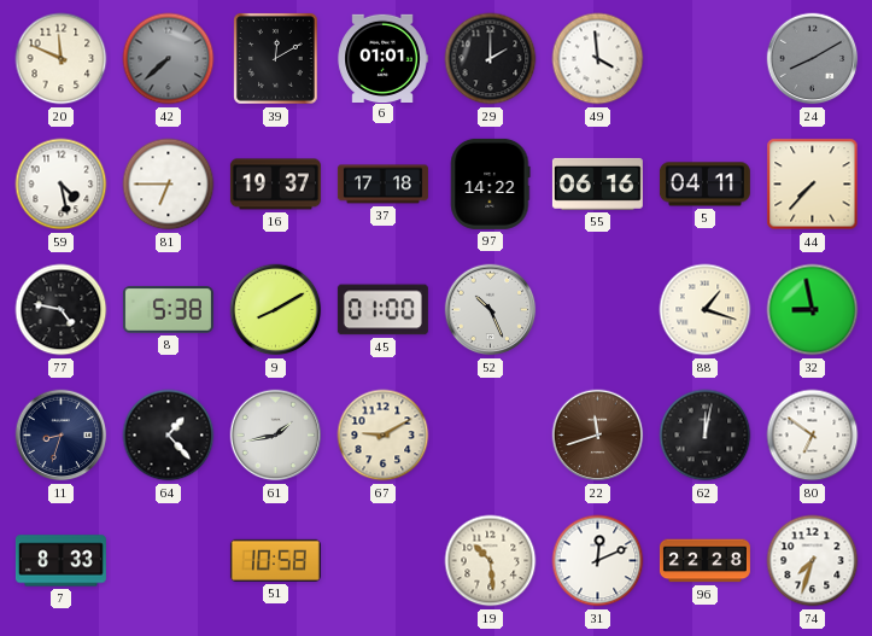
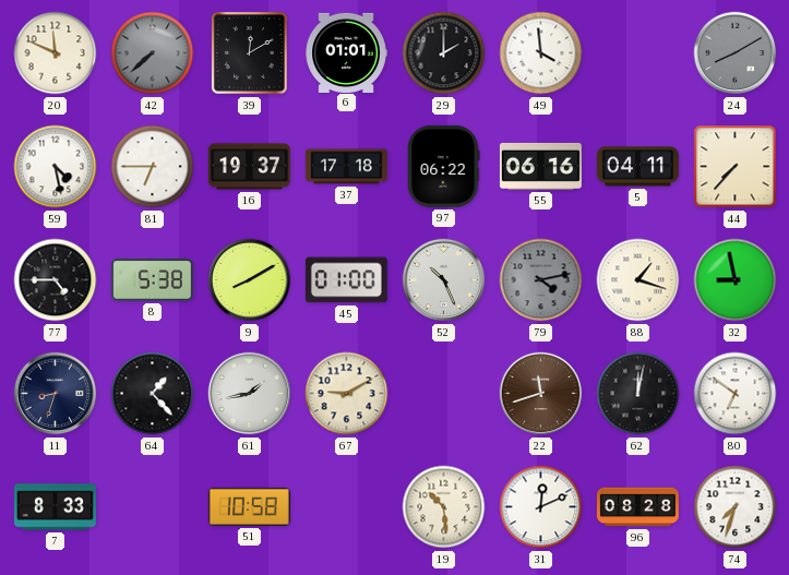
97: 14:22 -> 06:22
77: 4:47 -> 4:45
79: none -> 4:13
96: 22:28 -> 08:28
